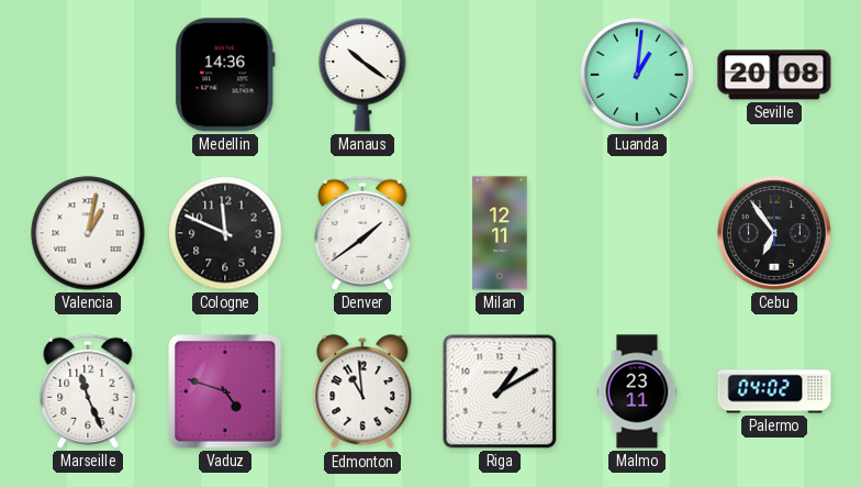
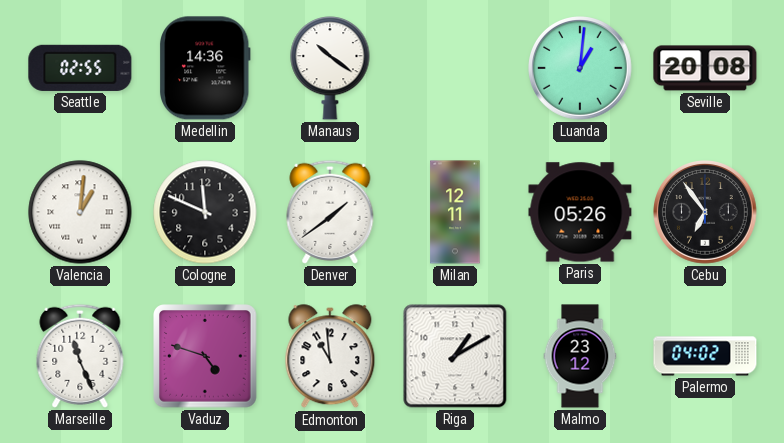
Seattle: none -> 02:55
Valencia: 1:02 -> 1:01
Paris: none -> 05:26
Malmo: 23:11 -> 23:12
